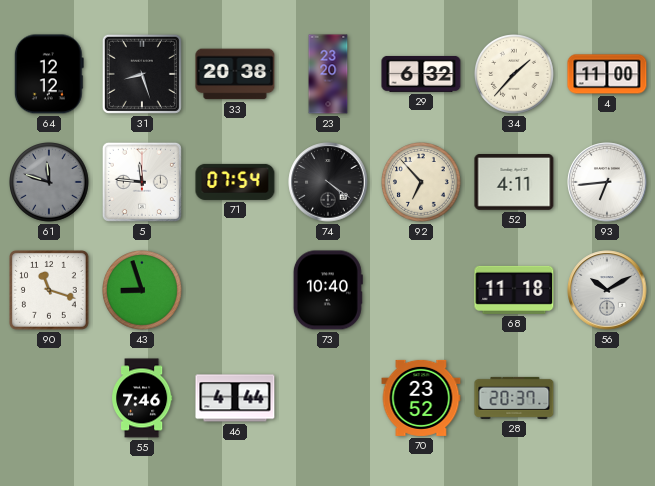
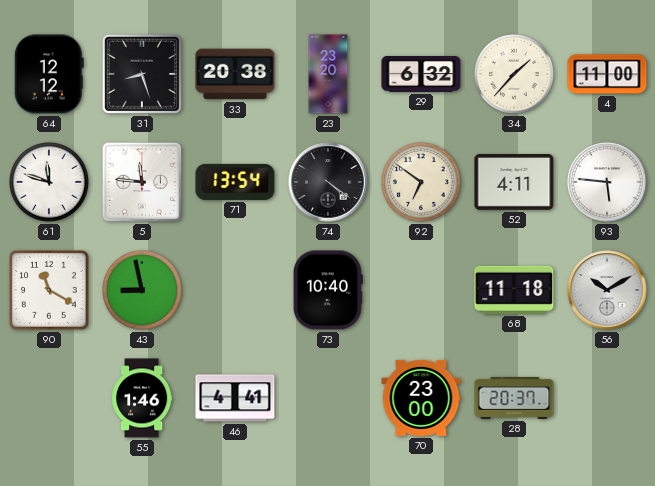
61 dial: grey -> white
71: 07:54 -> 13:54
92: 6:53 -> 6:51
93: 6:44 -> 5:46
90: 11:18 -> 11:20
43: 8:57 -> 8:58
55: 7:46 -> 1:46
46: 4:44 -> 4:41
70: 23:52 -> 23:00
